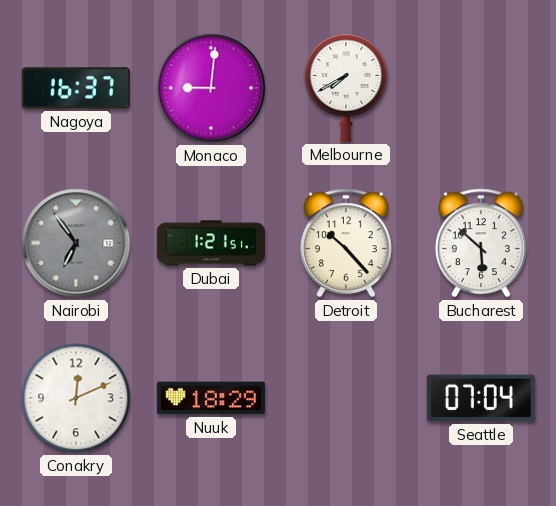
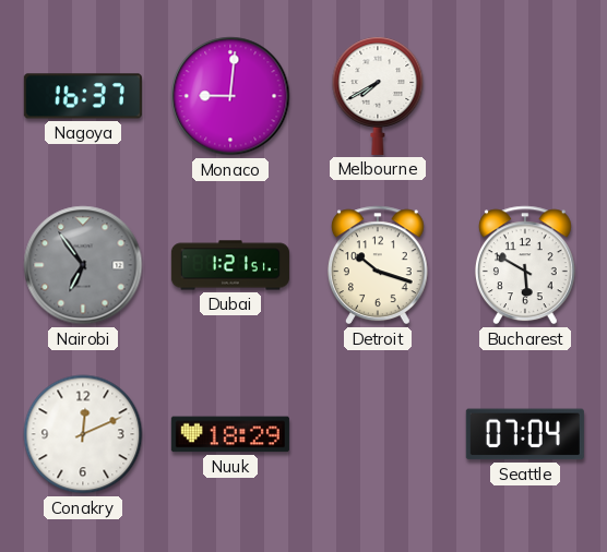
Detroit: 10:23 -> 10:18
Bucharest: 5:52 -> 5:50
